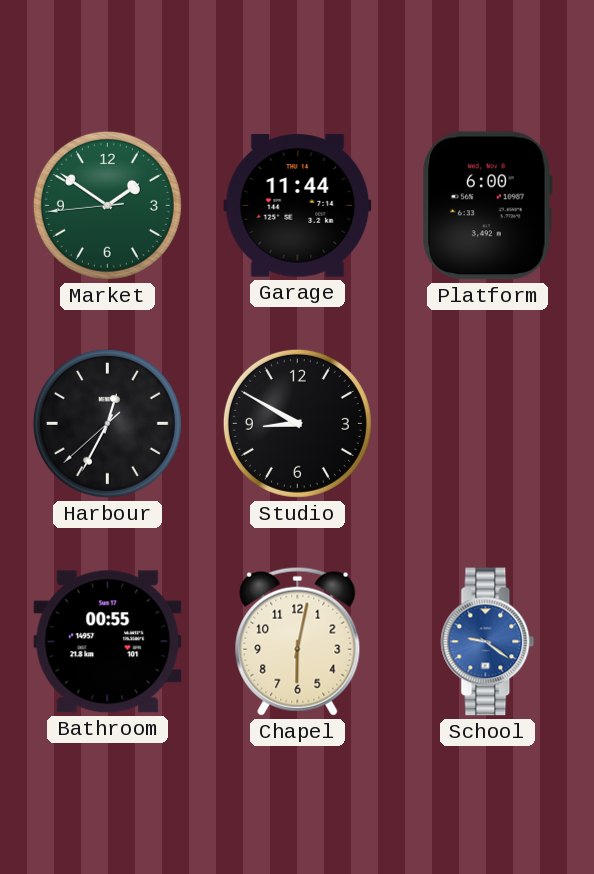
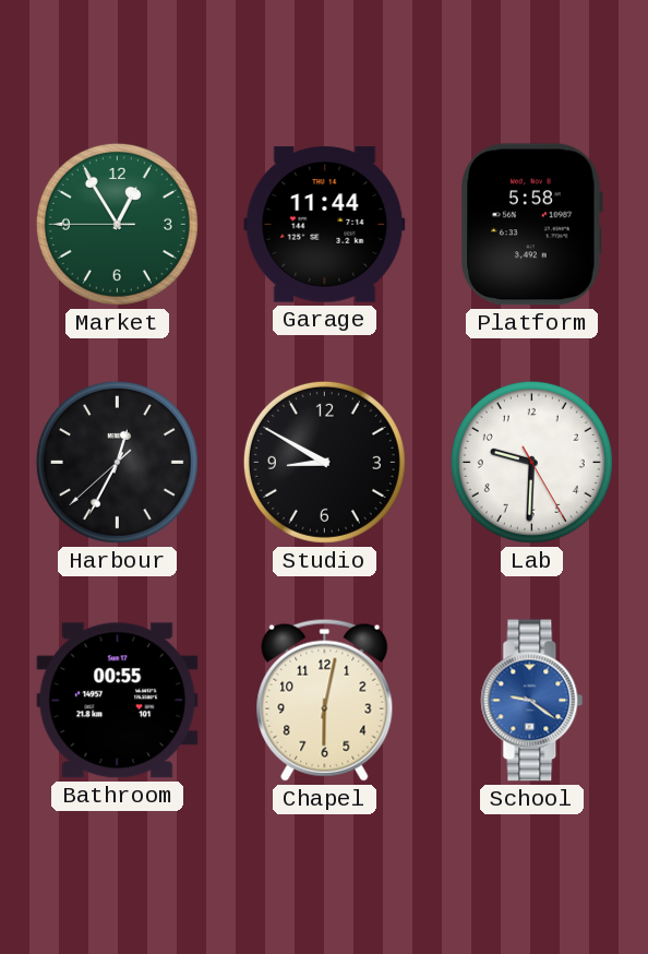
Market: 1:50 -> 12:54
Platform: 6:00 -> 5:58
Lab: none -> 9:30
